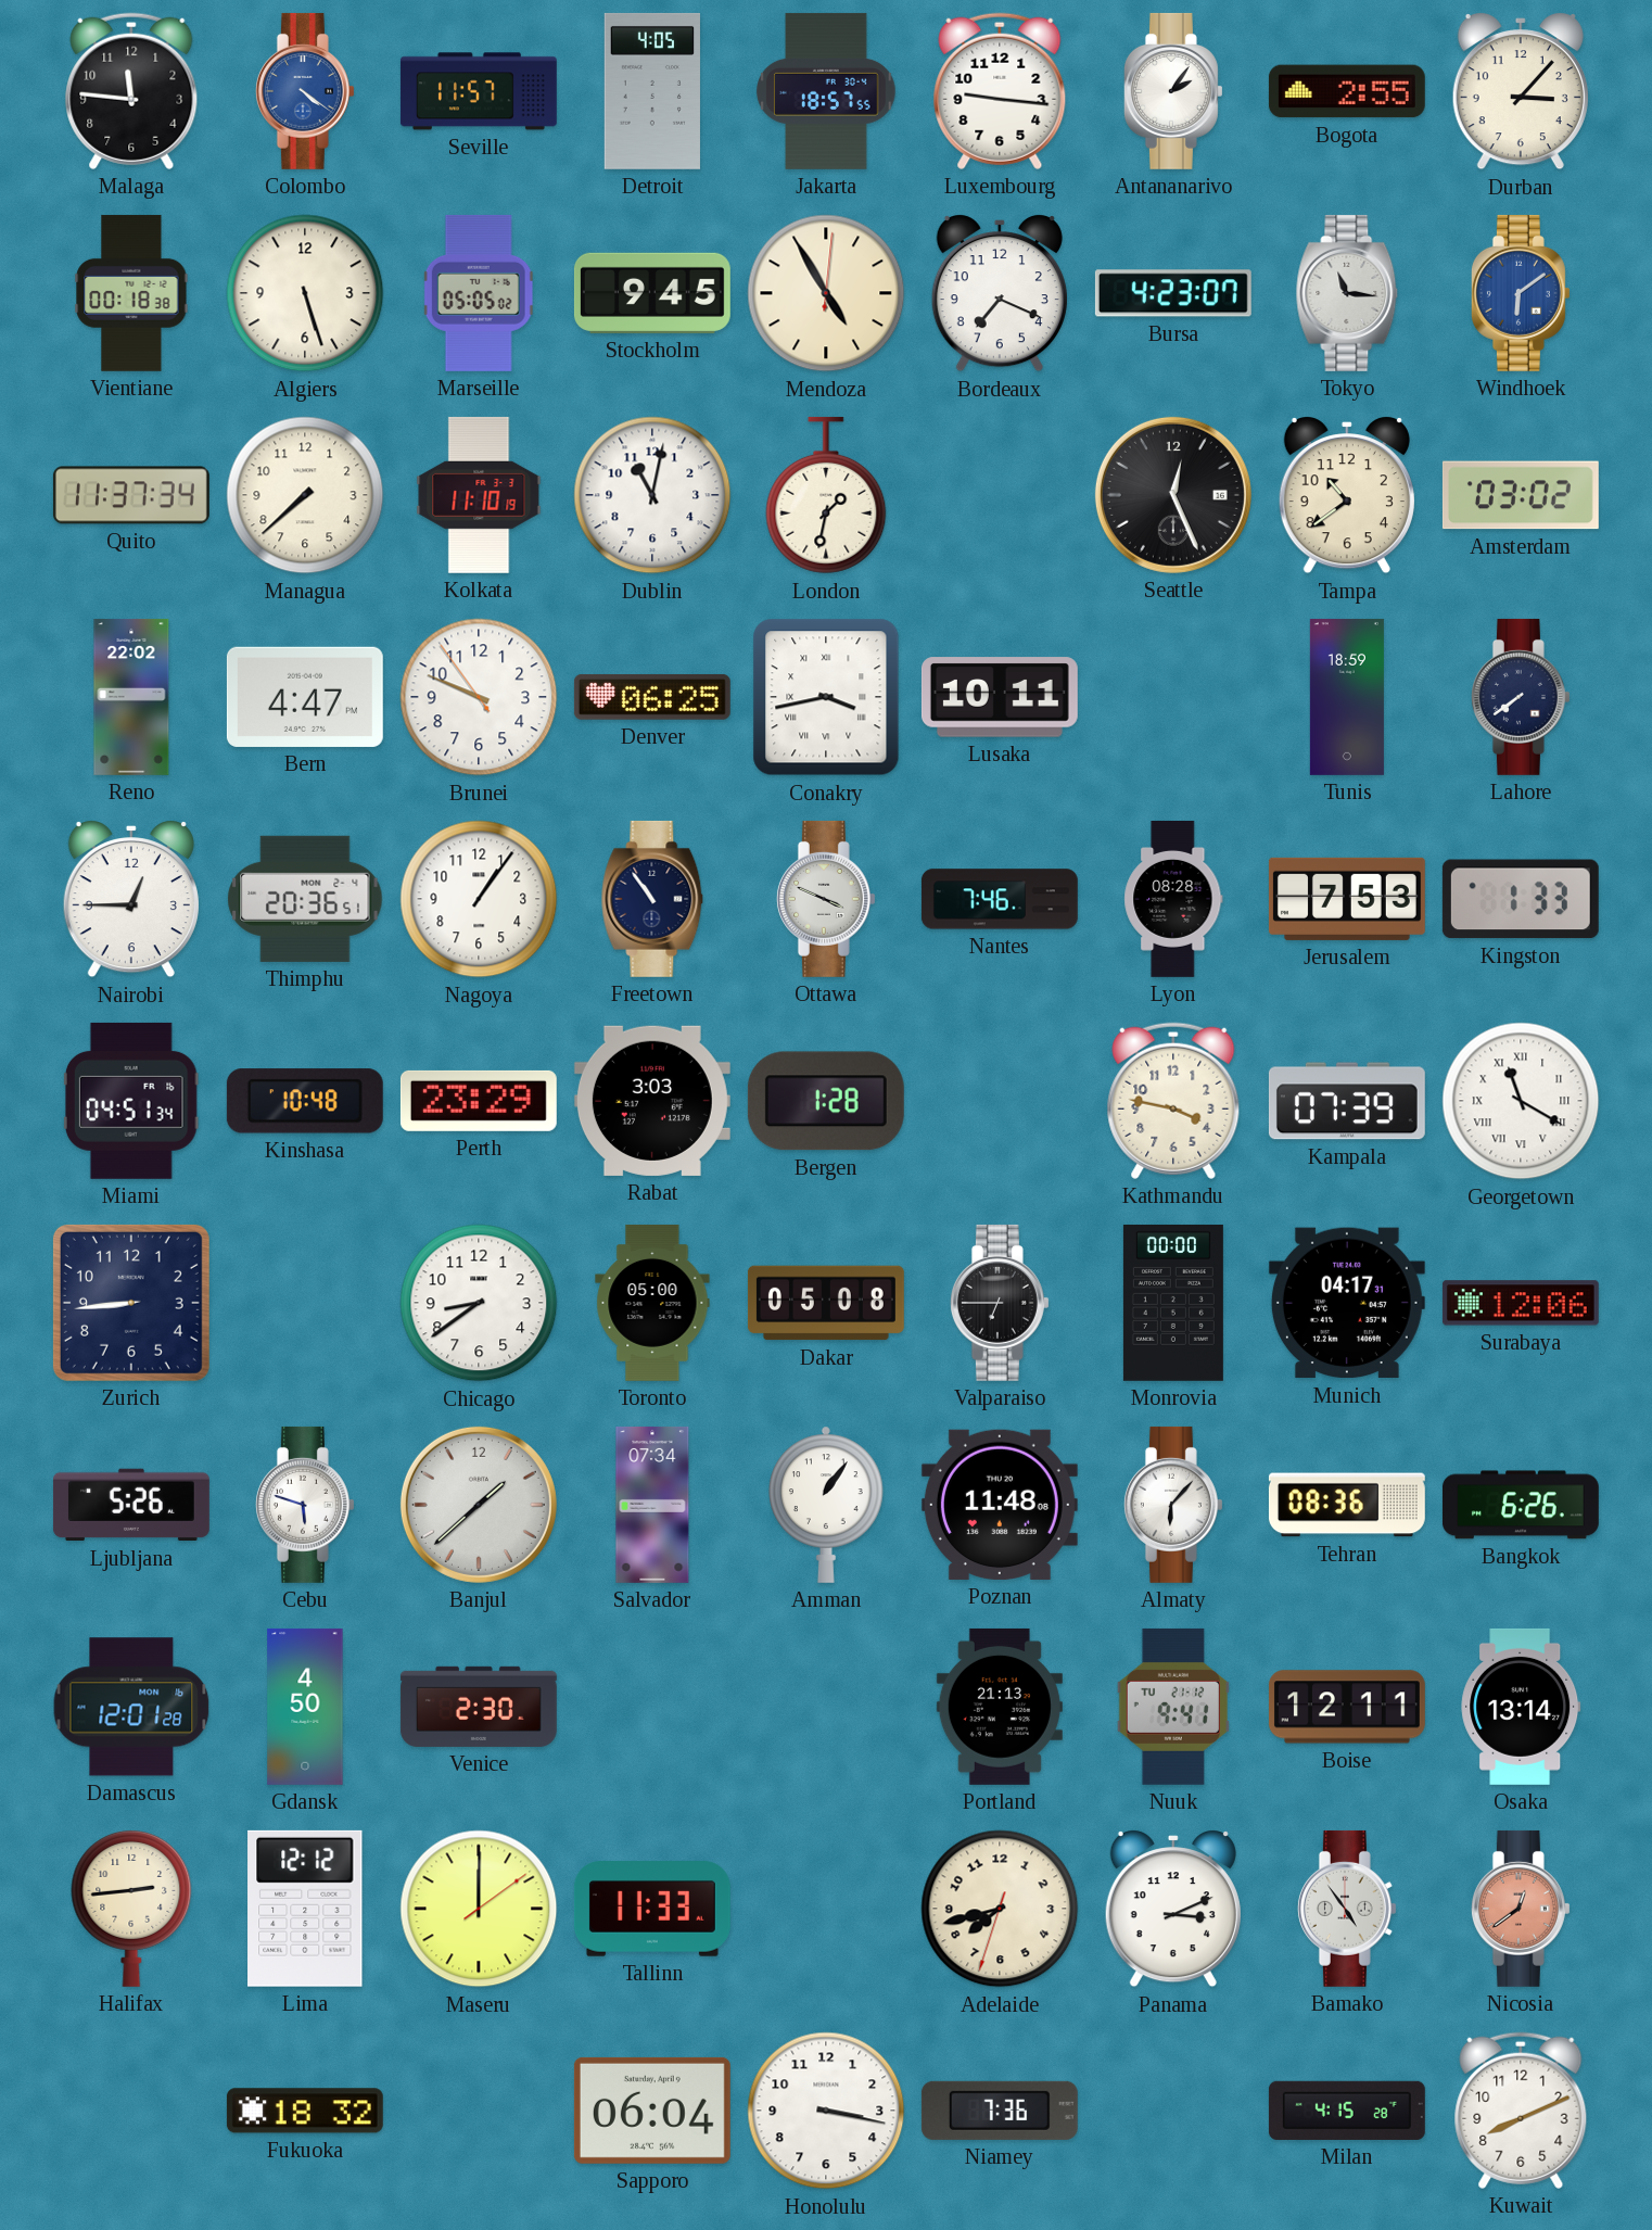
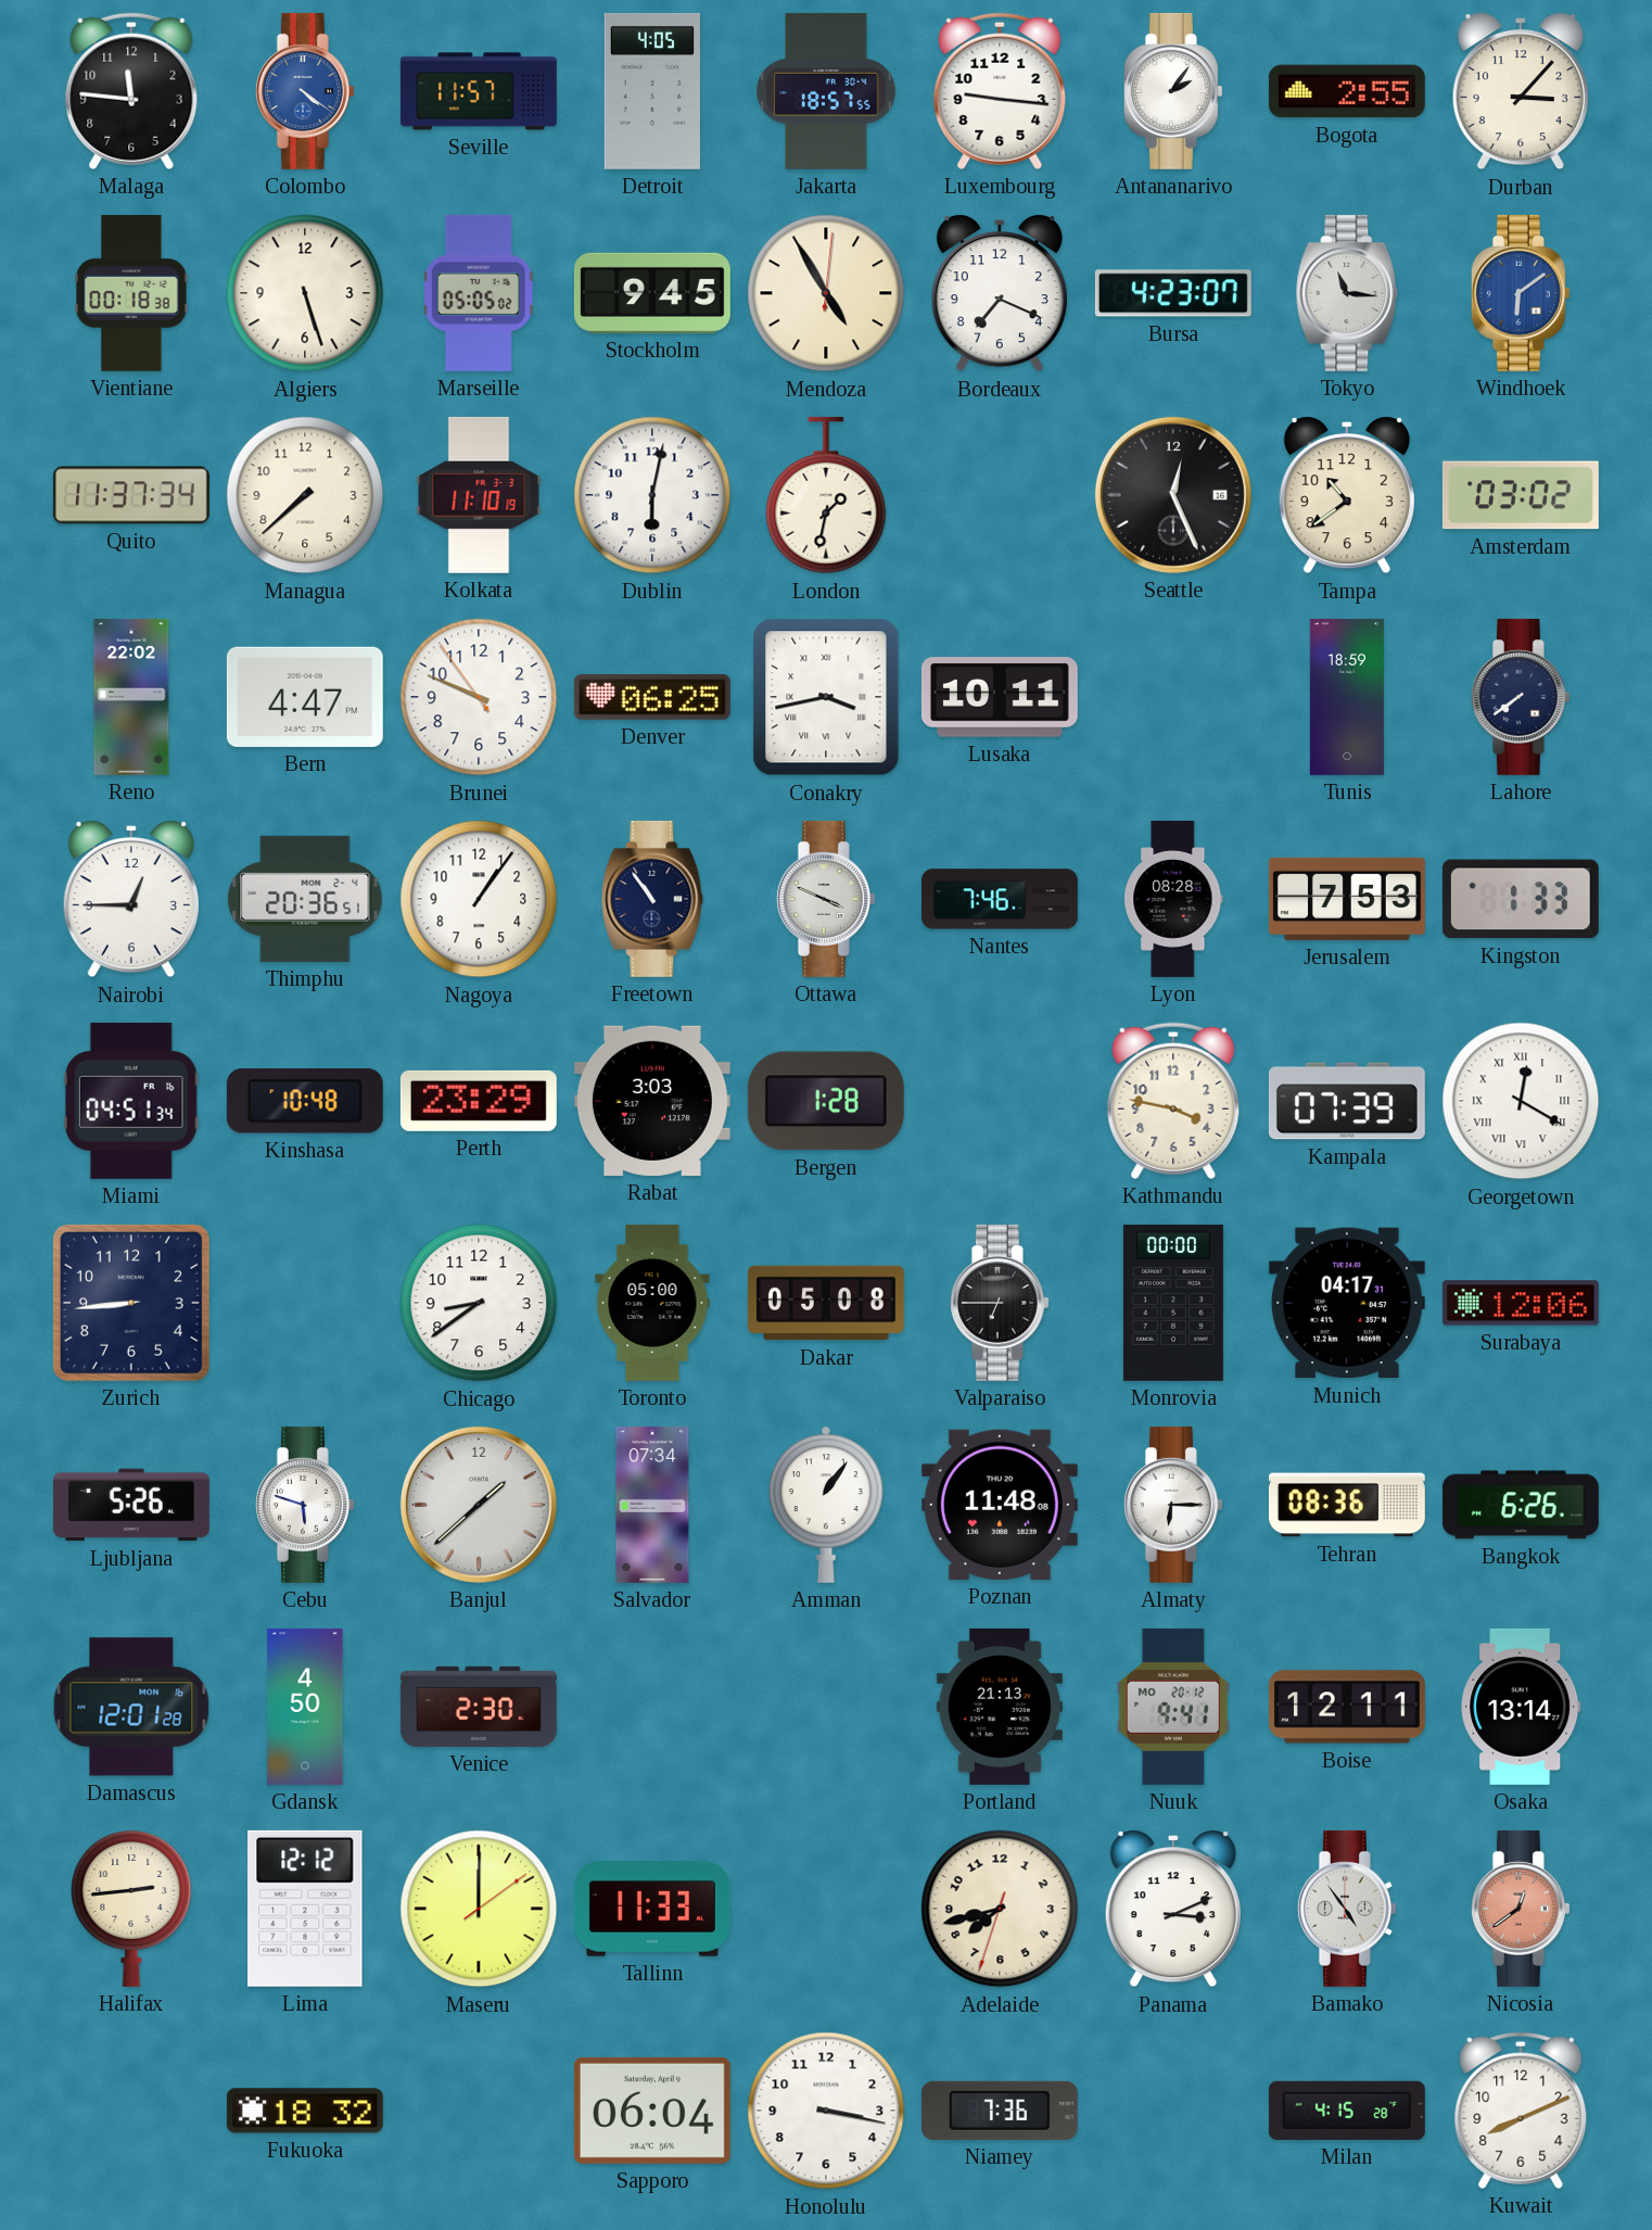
Dublin: 11:02 -> 6:02
Georgetown: 11:20 -> 12:20
Almaty: 6:07 -> 6:15
Nuuk date: TU 21-12 -> MO 20-12
